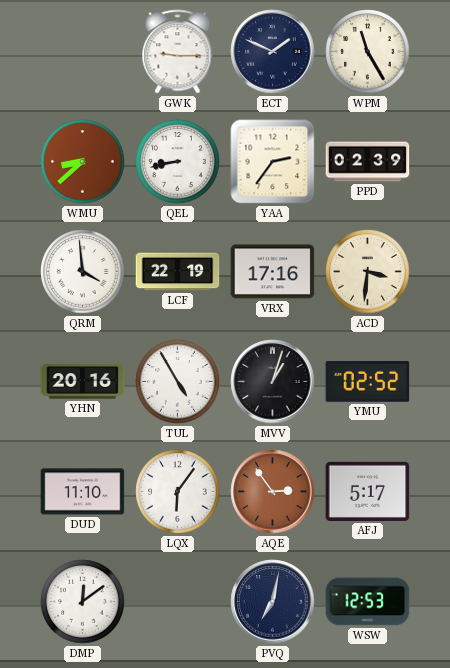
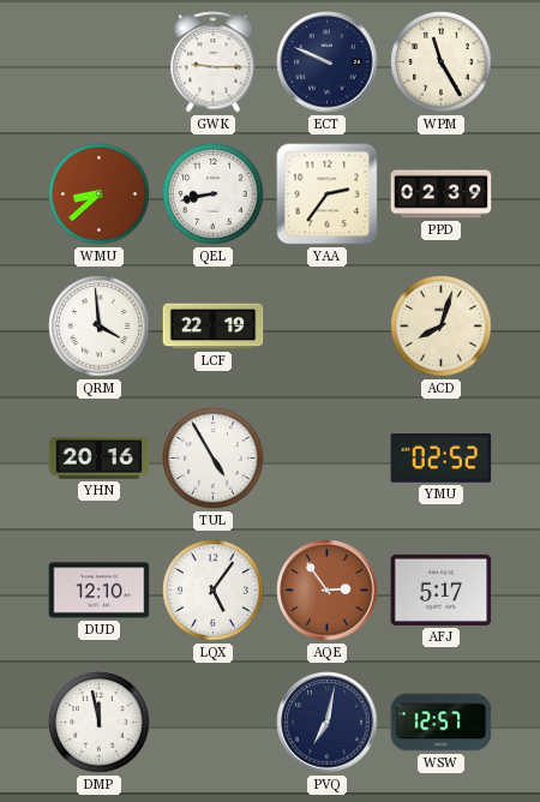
ECT: 1:49 -> 9:49
VRX: 17:16 -> none
ACD: 3:31 -> 8:03
MVV: 1:03 -> none
DUD: 11:10 -> 12:10
LQX: 6:06 -> 5:06
DMP: 12:09 -> 11:58
WSW: 12:53 -> 12:57
